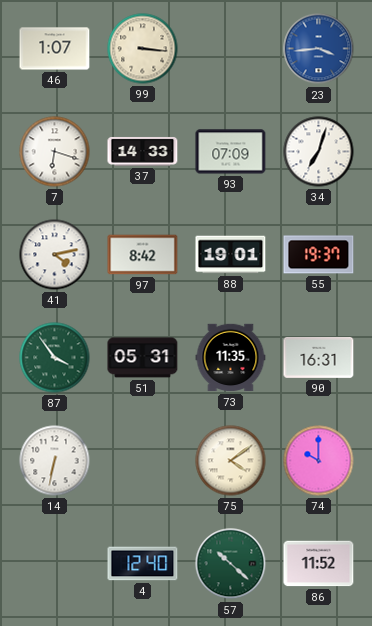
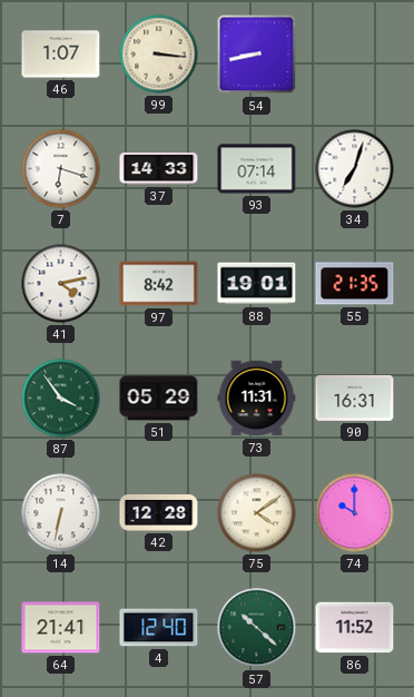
54: none -> 8:43
23: 3:44 -> none
93: 07:09 -> 07:14
55: 19:37 -> 21:35
51: 05:31 -> 05:29
73: 11:35 -> 11:31
42: none -> 12:28
64: none -> 21:41
